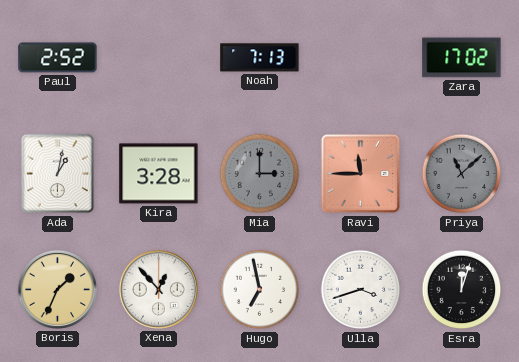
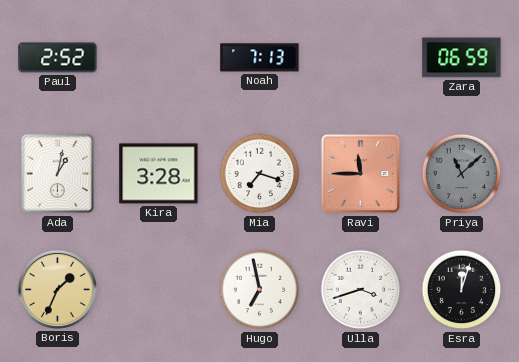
Zara: 17:02 -> 06:59
Mia: 3:00 -> 7:18
Mia dial: grey -> white
Xena: 12:53 -> none
